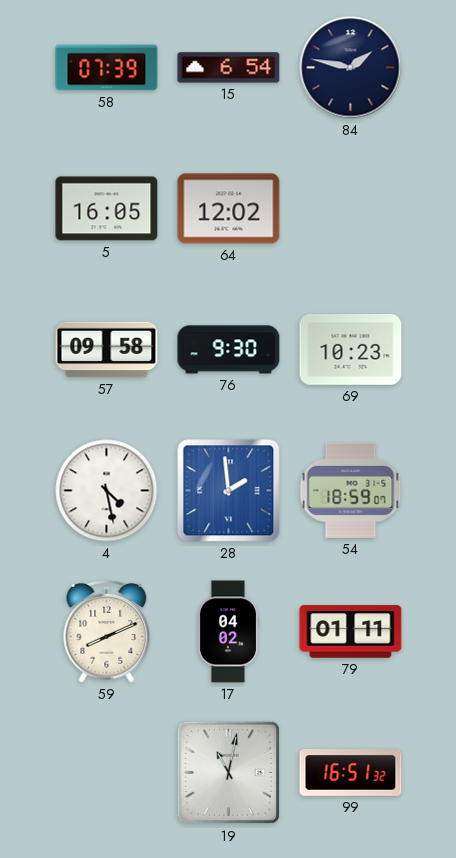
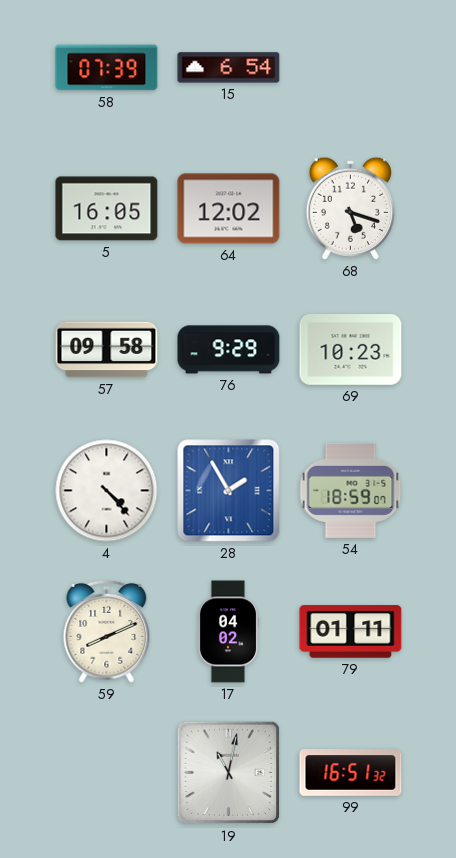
84: 1:47 -> none
68: none -> 5:18
76: 9:30 -> 9:29
4: 4:28 -> 4:23
28: 1:59 -> 1:55
